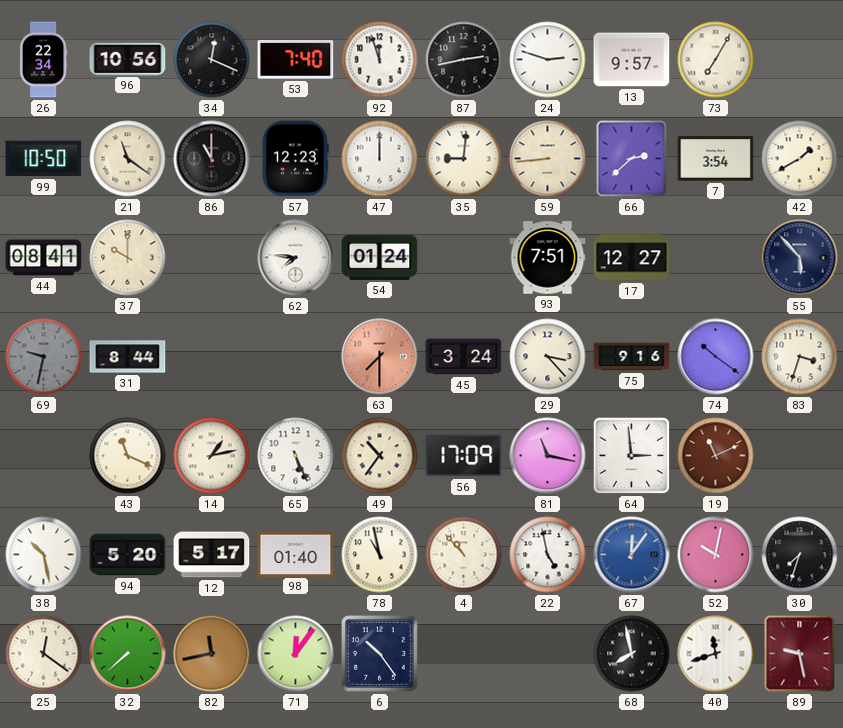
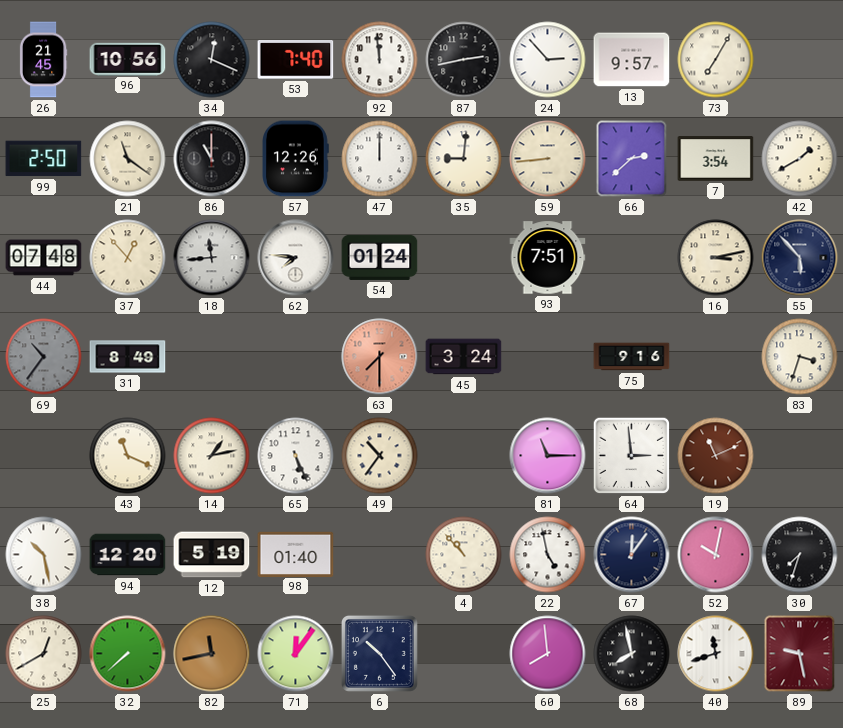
26: 22:34 -> 21:45
92: 11:57 -> 11:59
24: 2:48 -> 2:53
99: 10:50 -> 2:50
57: 12:23 -> 12:26
44: 08:41 -> 07:48
37: 10:00 -> 12:53
18: none -> 11:44
17: 12:27 -> none
16: none -> 3:13
69: 9:32 -> 10:36
31: 8:44 -> 8:49
29: 3:23 -> none
74: 10:21 -> none
56: 17:09 -> none
81: 11:17 -> 11:15
94: 5:20 -> 12:20
12: 5:17 -> 5:19
78: 10:58 -> none
67 dial: blue -> navy
25: 12:21 -> 12:40
60: none -> 7:59
